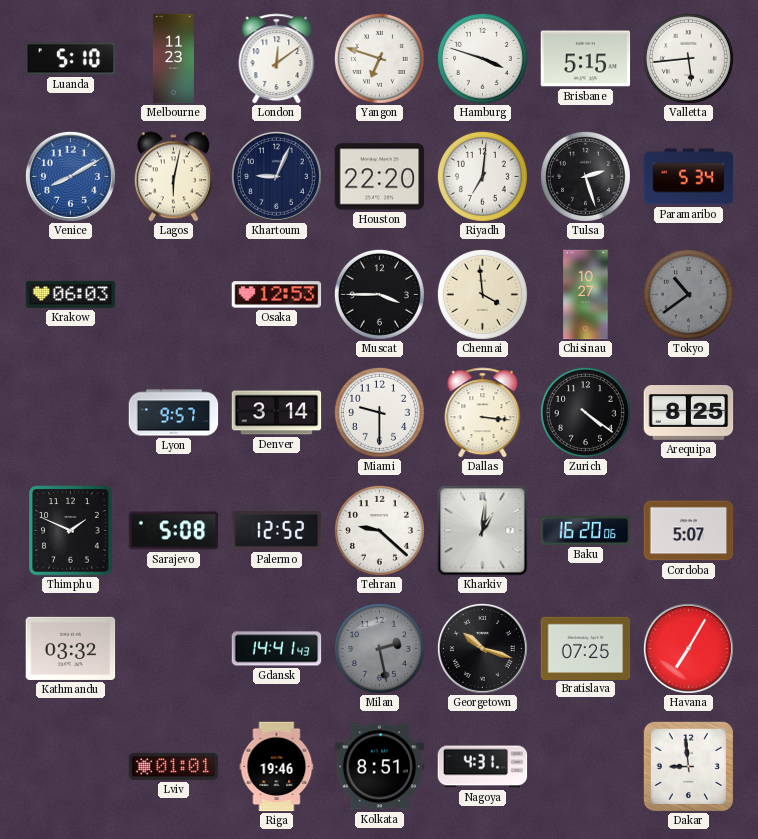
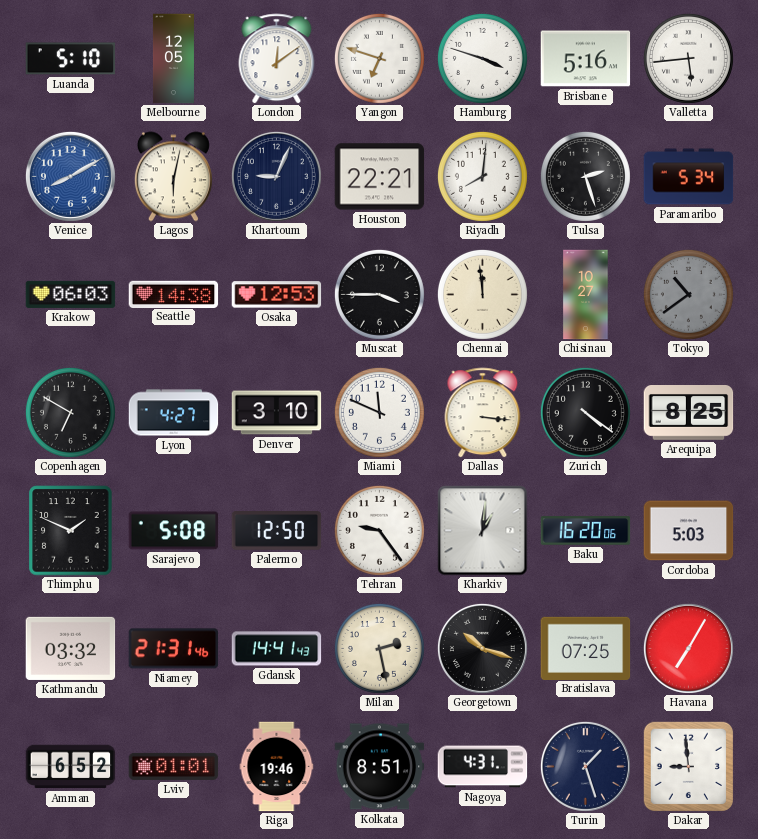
Melbourne: 11:23 -> 12:05
Brisbane: 5:15 -> 5:16
Houston: 22:20 -> 22:21
Riyadh: 7:01 -> 8:01
Seattle: none -> 14:38
Chennai: 3:59 -> 11:59
Copenhagen: none -> 6:50
Lyon: 9:57 -> 4:27
Denver: 3:14 -> 3:10
Miami: 9:30 -> 11:49
Palermo: 12:52 -> 12:50
Tehran: 9:22 -> 9:24
Cordoba: 5:07 -> 5:03
Niamey: none -> 21:31
Milan dial: grey -> cream
Amman: none -> 6:52
Turin: none -> 1:27
